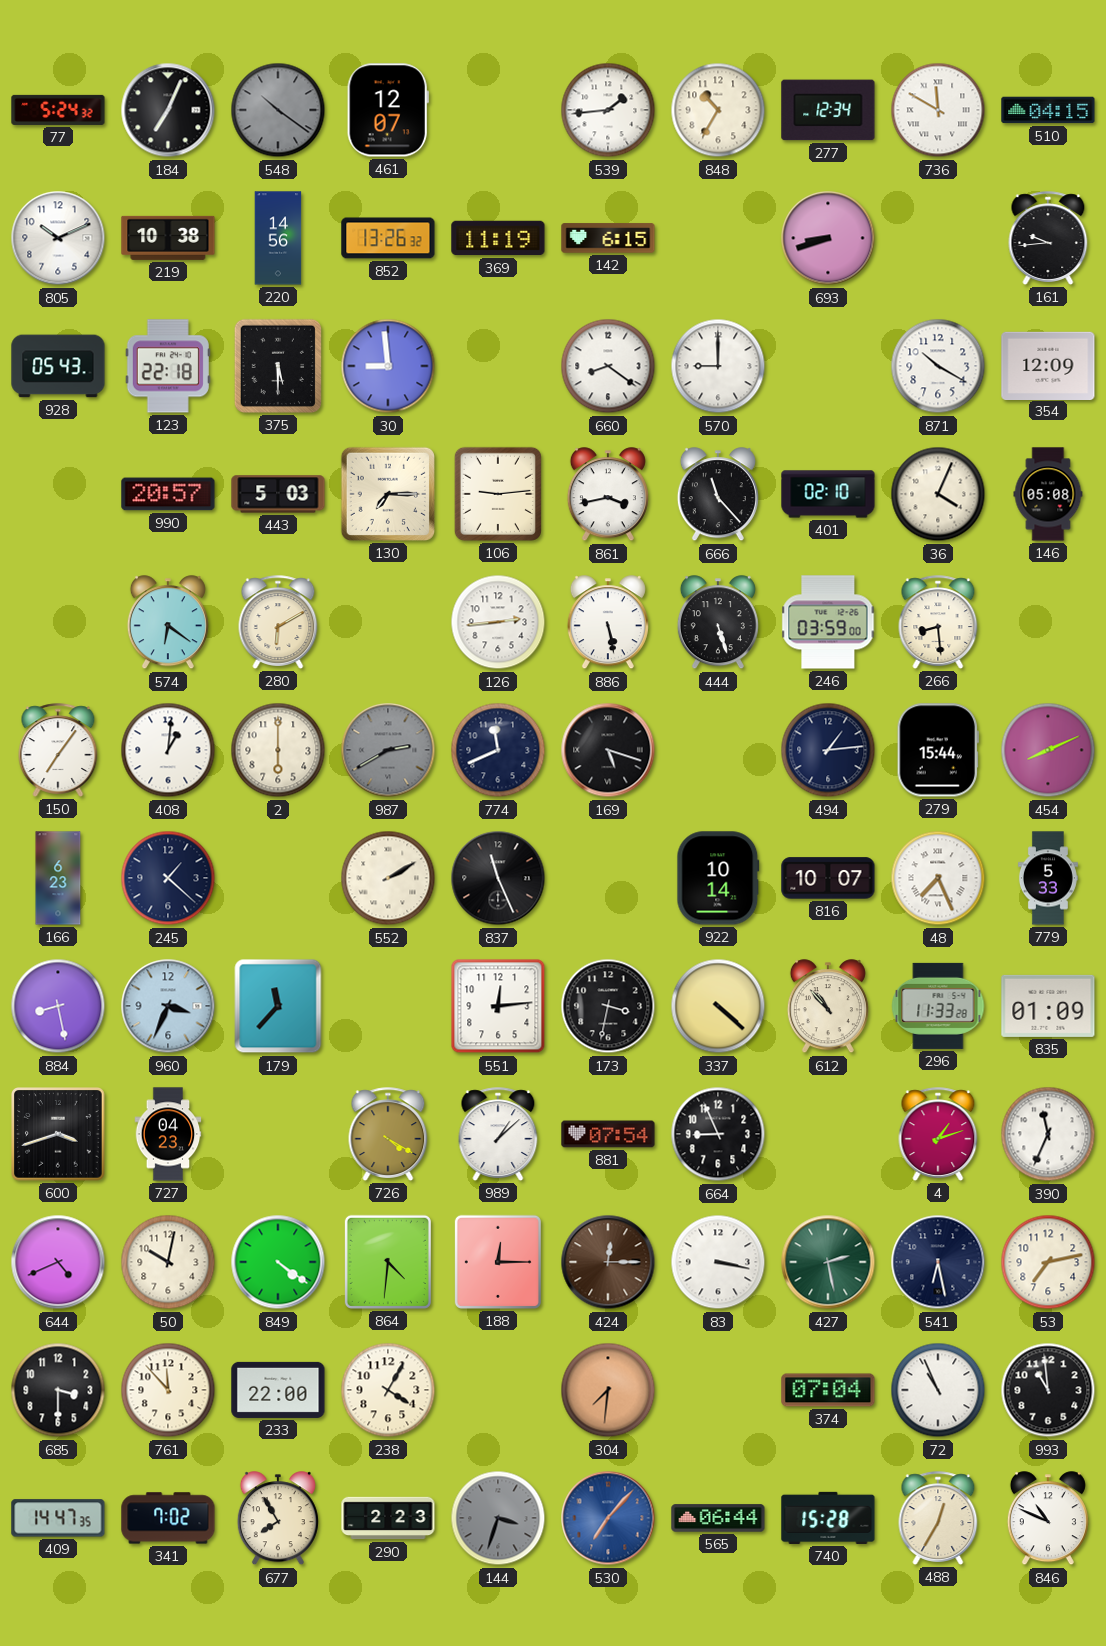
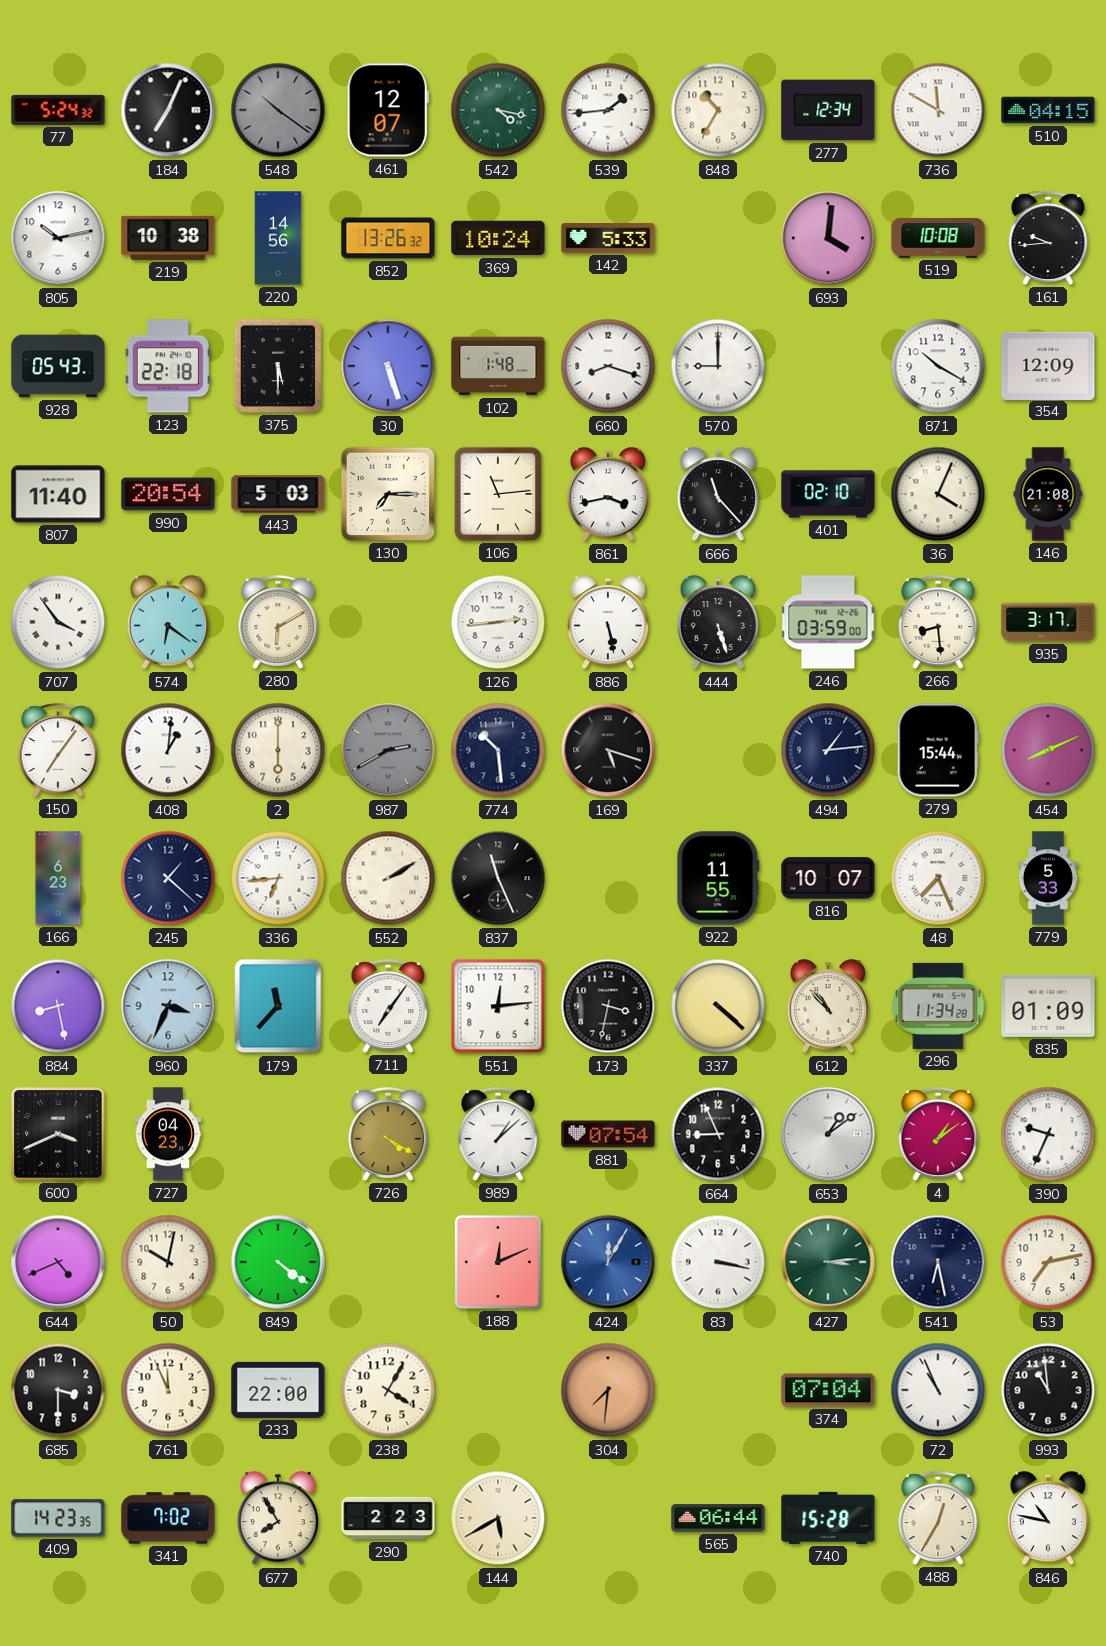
542: none -> 4:17
805: 10:11 -> 10:13
369: 11:19 -> 10:24
142: 6:15 -> 5:33
693: 8:42 -> 4:01
519: none -> 10:08
30: 8:59 -> 5:27
102: none -> 1:48
660: 8:21 -> 8:18
807: none -> 11:40
990: 20:57 -> 20:54
106: 9:14 -> 11:14
146: 05:08 -> 21:08
707: none -> 3:54
935: none -> 3:17
774: 11:41 -> 10:29
336: none -> 6:44
922: 10:14 -> 11:55
711: none -> 7:06
296: 11:33 -> 11:34
600: 3:42 -> 3:41
653: none -> 1:09
4: 1:12 -> 1:09
390: 11:34 -> 9:34
864: 4:31 -> none
188: 12:15 -> 12:11
424: 12:15 -> 12:05
424 dial: brown -> blue
427: 2:28 -> 3:14
761: 11:53 -> 11:56
409: 14:47 -> 14:23
144: 3:33 -> 5:40
144 dial: grey -> cream
530: 7:07 -> none
846: 10:49 -> 10:47
